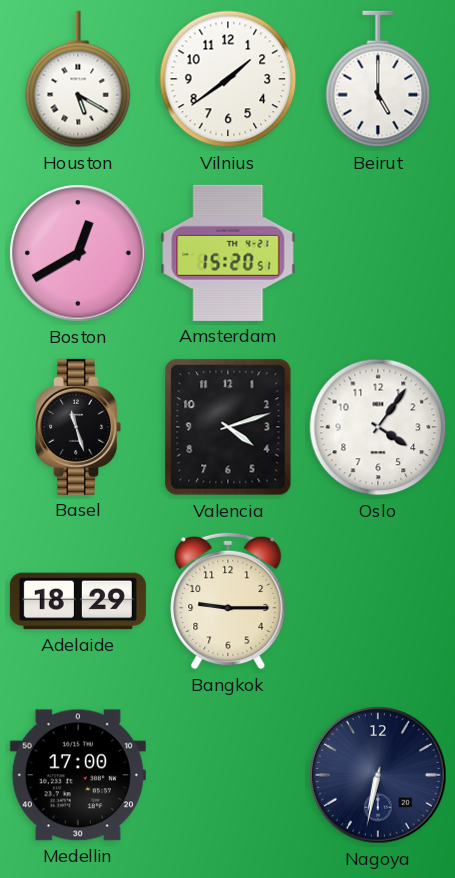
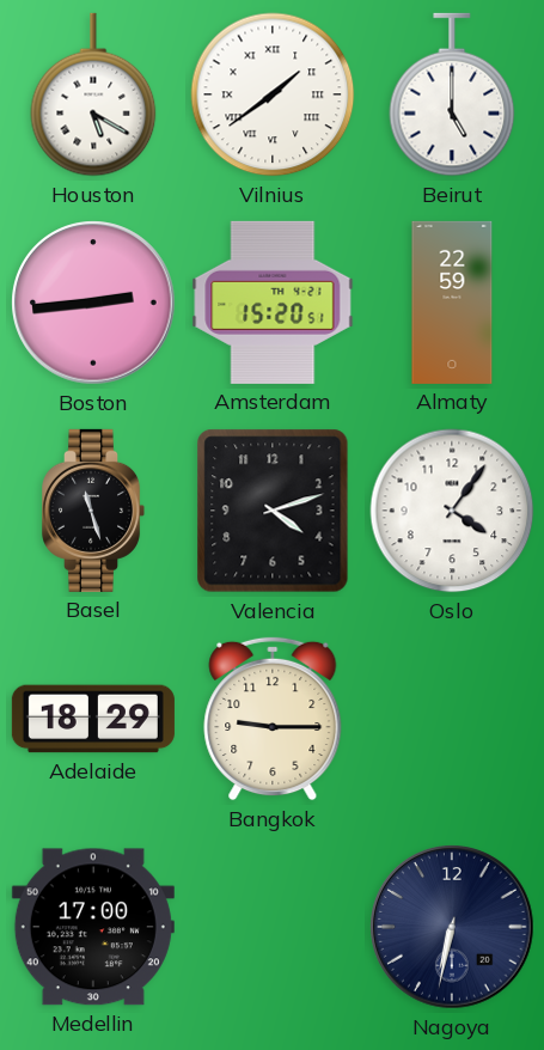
Vilnius numerals: Arabic -> Roman
Boston: 12:40 -> 2:44
Almaty: none -> 22:59
